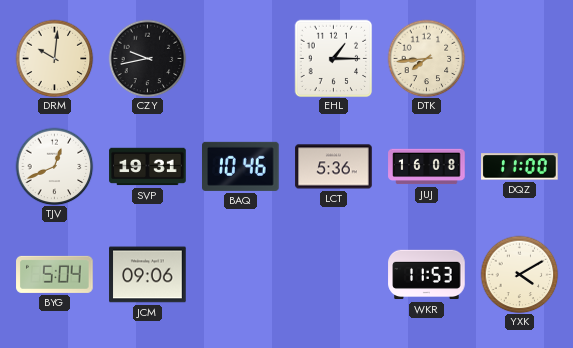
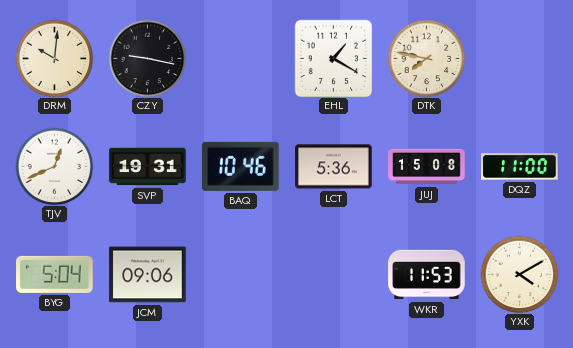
CZY: 9:43 -> 9:17
EHL: 1:15 -> 1:20
DTK: 7:44 -> 7:47
JUJ: 16:08 -> 15:08
